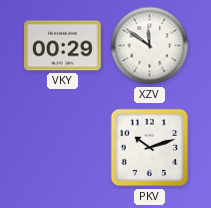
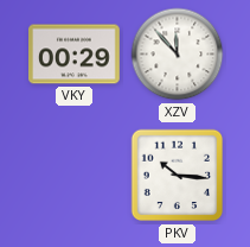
XZV: 11:51 -> 11:53
PKV: 10:12 -> 10:16
